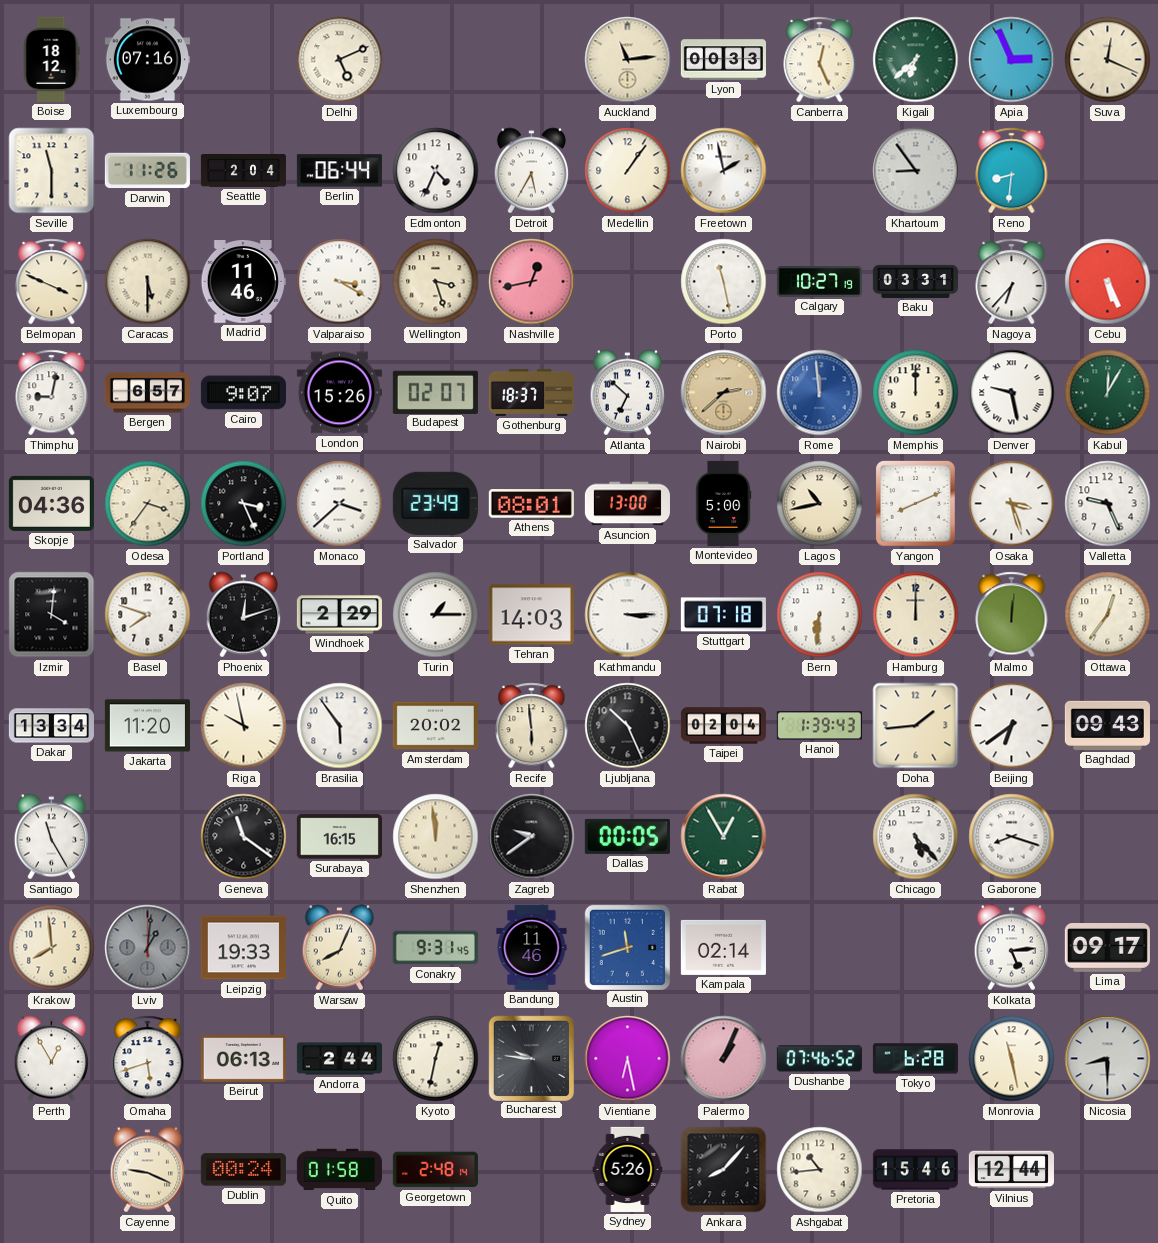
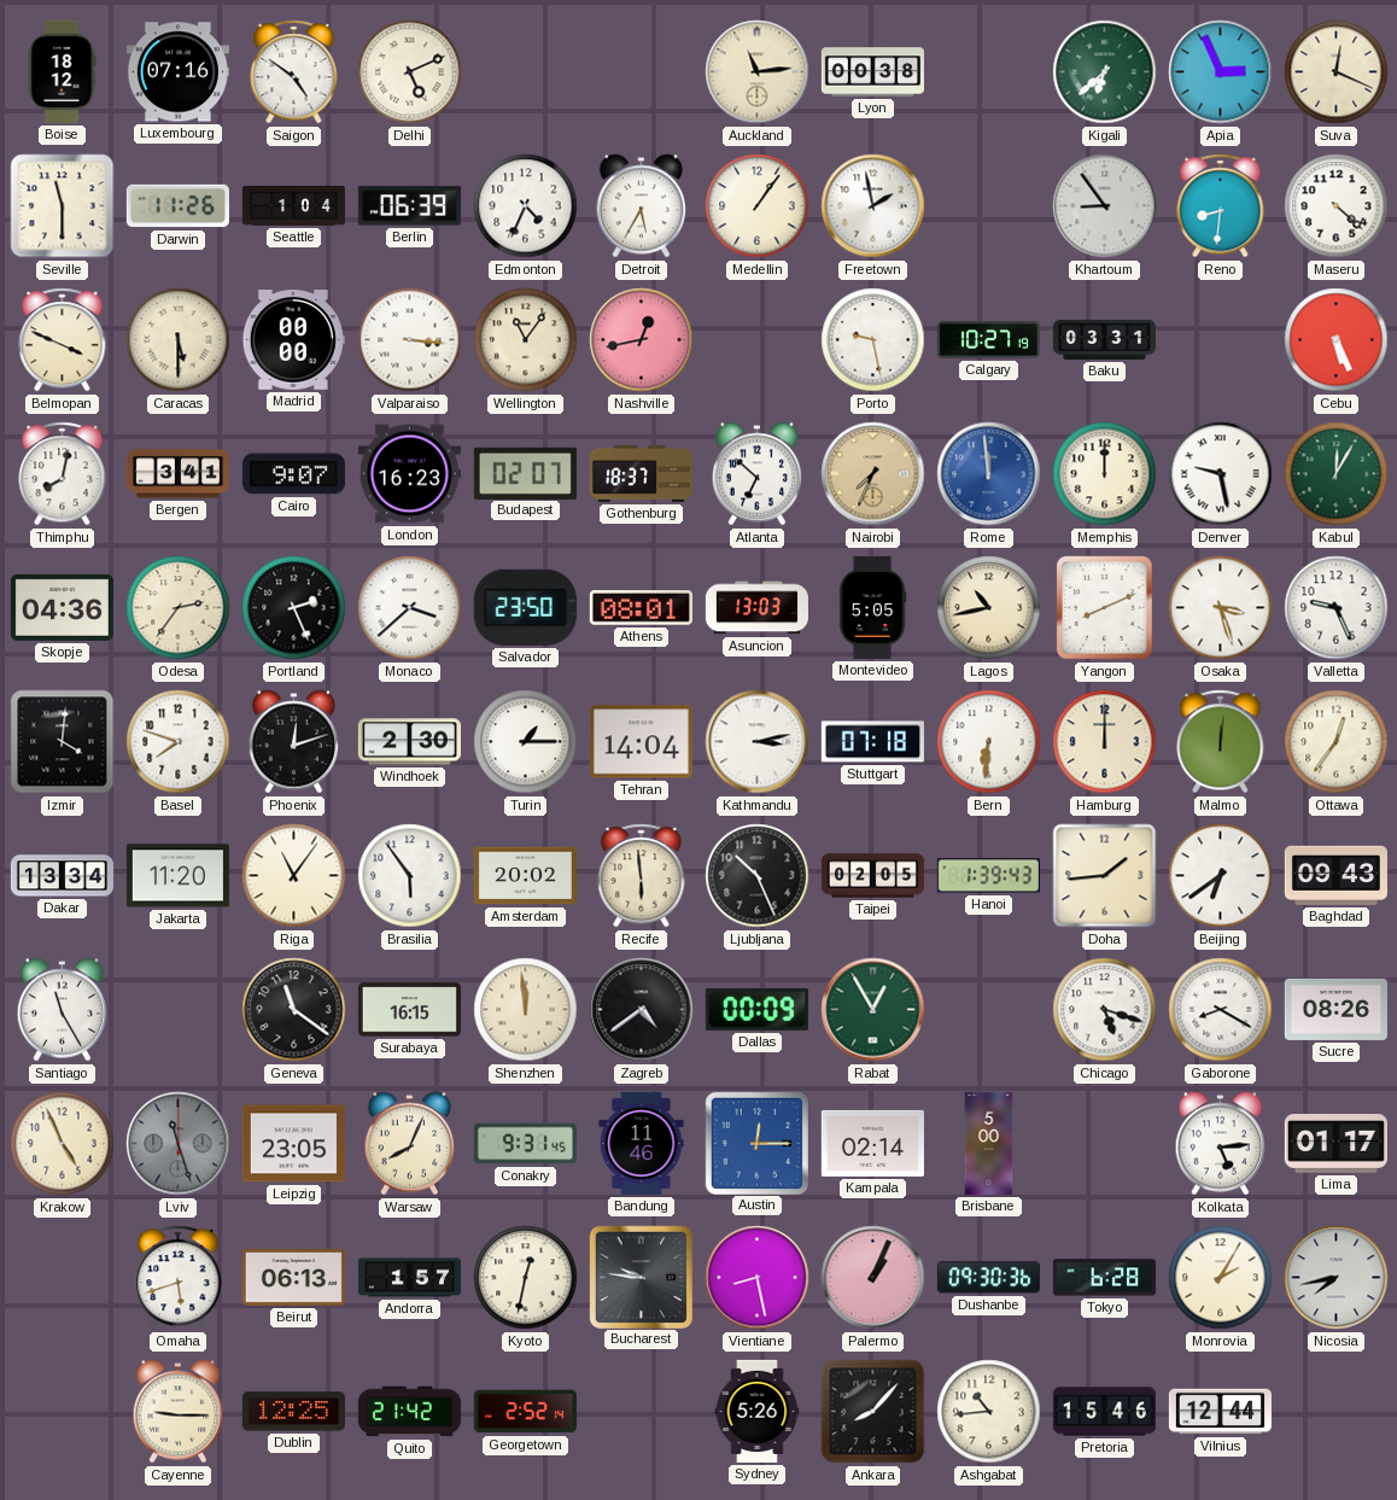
Saigon: none -> 4:51
Lyon: 00:33 -> 00:38
Canberra: 12:26 -> none
Seattle: 2:04 -> 1:04
Berlin: 06:44 -> 06:39
Maseru: none -> 4:22
Madrid: 11:46 -> 00:00
Valparaiso: 3:20 -> 3:16
Wellington: 3:27 -> 11:06
Porto: 11:28 -> 9:28
Nagoya: 6:37 -> none
Thimphu: 9:02 -> 8:02
Bergen: 6:57 -> 3:41
London: 15:26 -> 16:23
Nairobi: 2:38 -> 7:34
Odesa: 3:36 -> 2:36
Portland: 3:26 -> 2:26
Salvador: 23:49 -> 23:50
Asuncion: 13:00 -> 13:03
Montevideo: 5:00 -> 5:05
Windhoek: 2:29 -> 2:30
Tehran: 14:03 -> 14:04
Kathmandu: 3:15 -> 3:13
Riga: 9:58 -> 11:06
Taipei: 02:04 -> 02:05
Zagreb: 9:39 -> 4:39
Dallas: 00:05 -> 00:09
Chicago: 5:23 -> 5:18
Gaborone: 8:18 -> 8:20
Sucre: none -> 08:26
Krakow: 7:59 -> 4:56
Lviv: 1:01 -> 11:27
Leipzig: 19:33 -> 23:05
Austin: 11:42 -> 12:15
Brisbane: none -> 5:00
Lima: 09:17 -> 01:17
Perth: 12:55 -> none
Andorra: 2:44 -> 1:57
Vientiane: 6:28 -> 8:28
Dushanbe: 07:46 -> 09:30
Monrovia: 11:28 -> 2:05
Nicosia: 8:30 -> 7:43
Cayenne: 9:19 -> 9:15
Dublin: 00:24 -> 12:25
Quito: 01:58 -> 21:42
Georgetown: 2:48 -> 2:52
